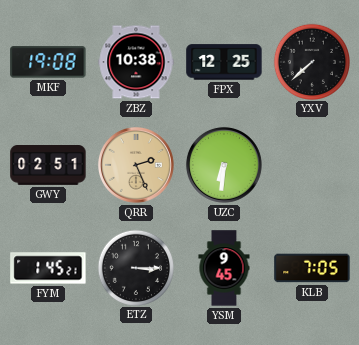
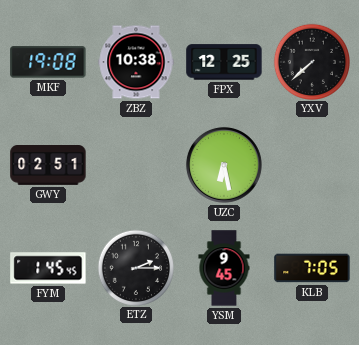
QRR: 2:26 -> none
UZC: 6:31 -> 6:28
FYM: 1:45:21 -> 1:45:45
ETZ: 3:15 -> 2:15
